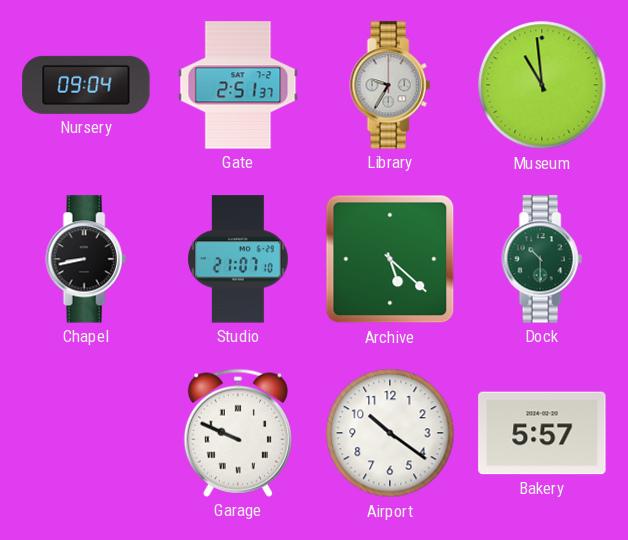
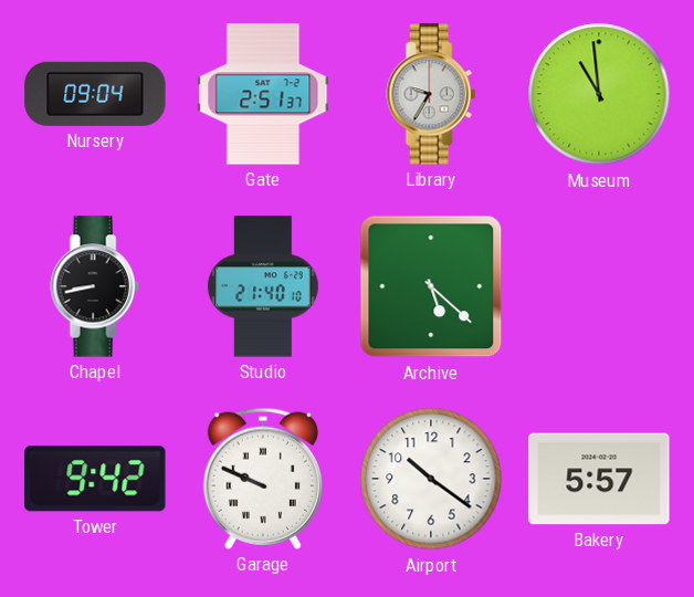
Studio: 21:07 -> 21:40
Dock: 10:30 -> none
Tower: none -> 9:42
